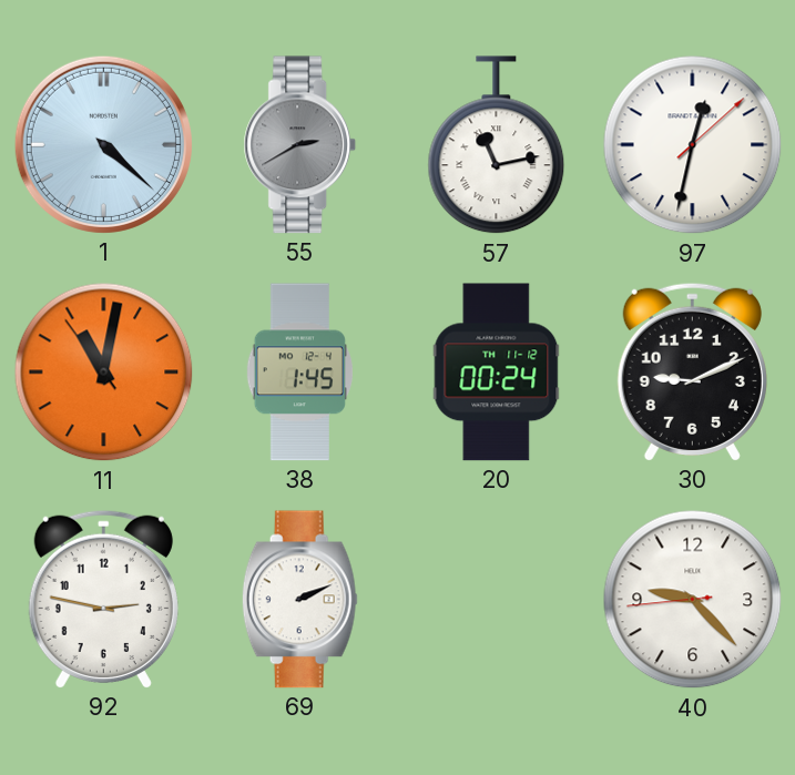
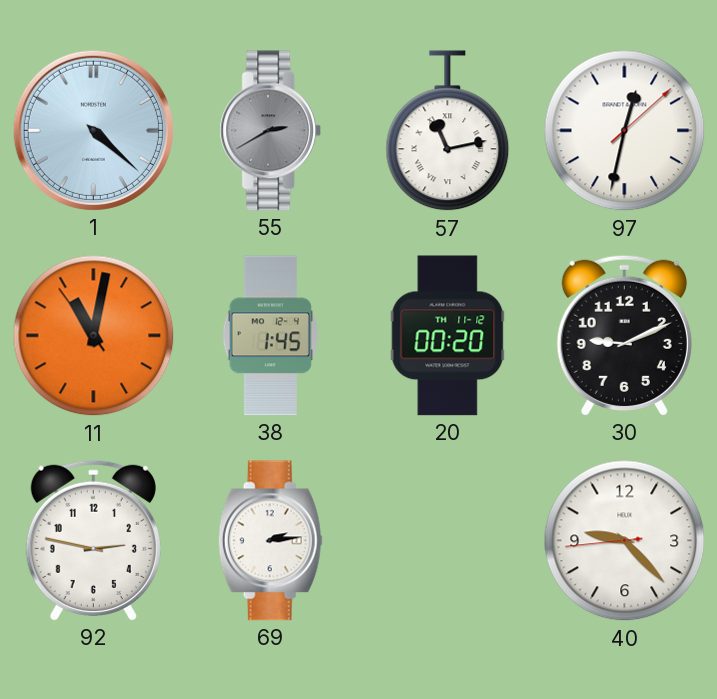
20: 00:24 -> 00:20
69: 2:11 -> 2:14
